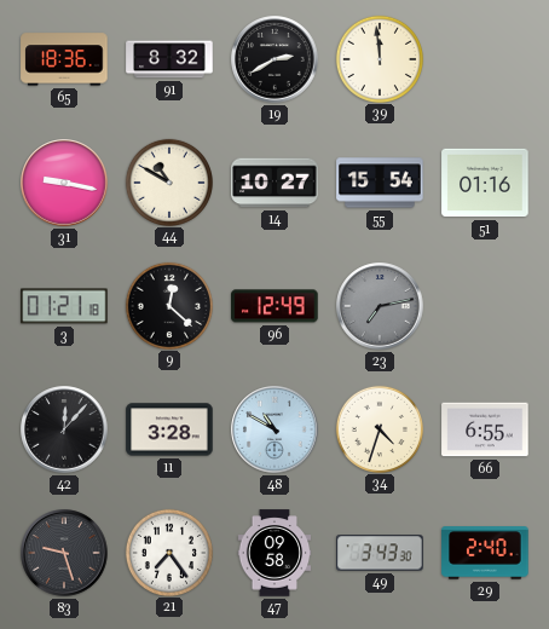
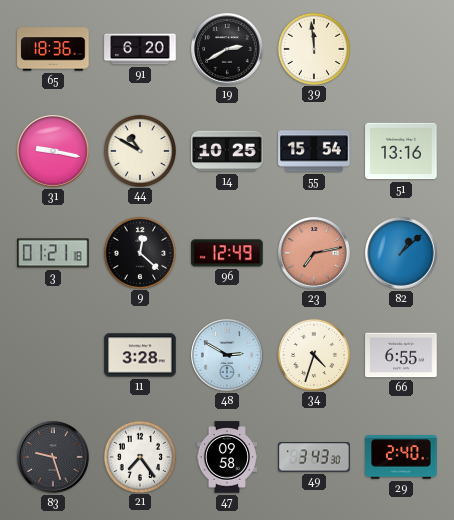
91: 8:32 -> 6:20
14: 10:27 -> 10:25
51: 01:16 -> 13:16
23 dial: grey -> salmon
82: none -> 1:08
42: 12:07 -> none
48: 10:50 -> 2:50
